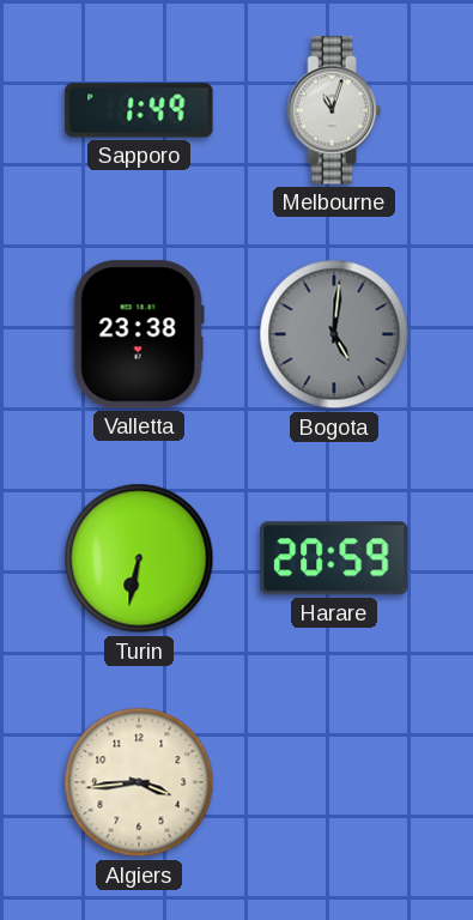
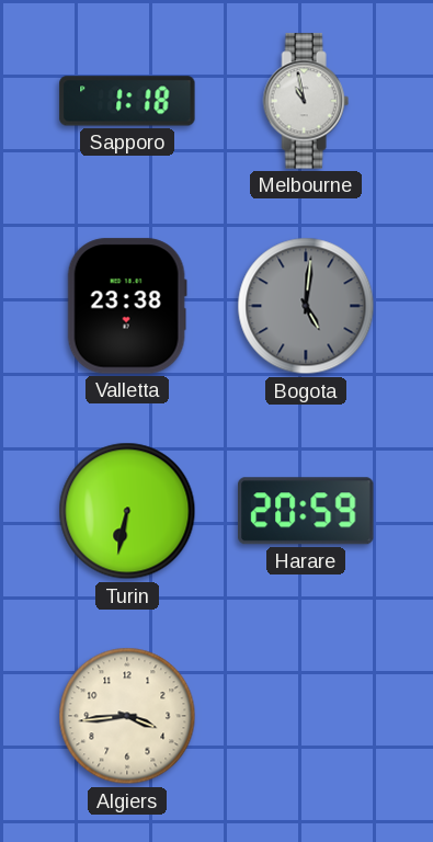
Sapporo: 1:49 -> 1:18
Melbourne: 11:03 -> 10:58
